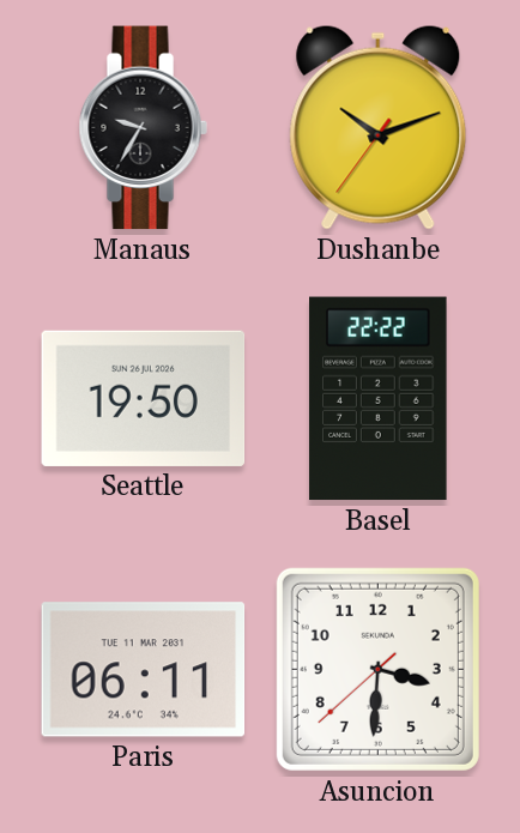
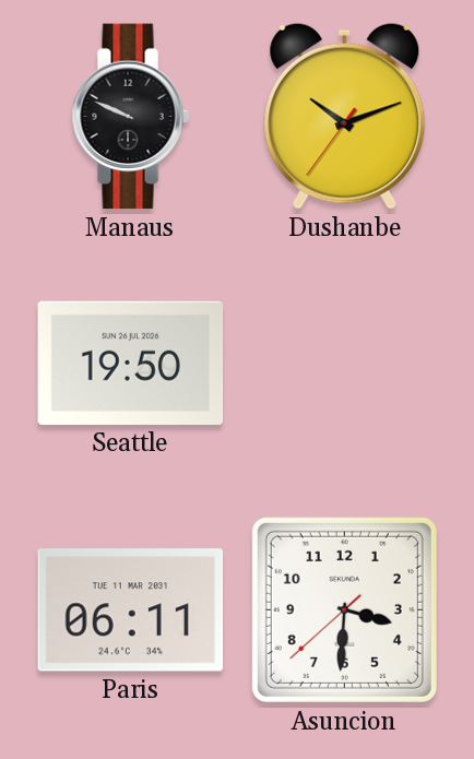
Manaus: 9:35 -> 9:49
Basel: 22:22 -> none
